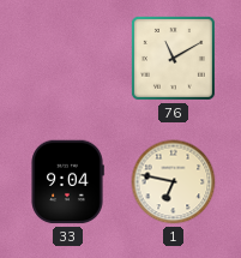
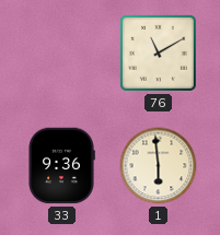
33: 9:04 -> 9:36
1: 6:47 -> 5:59
